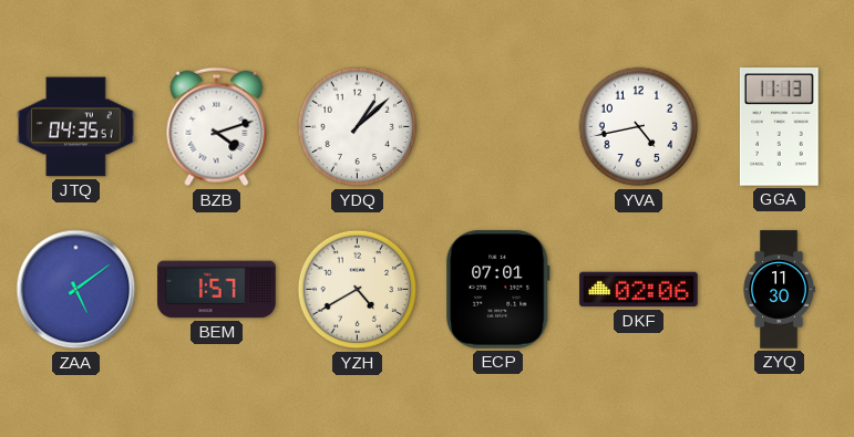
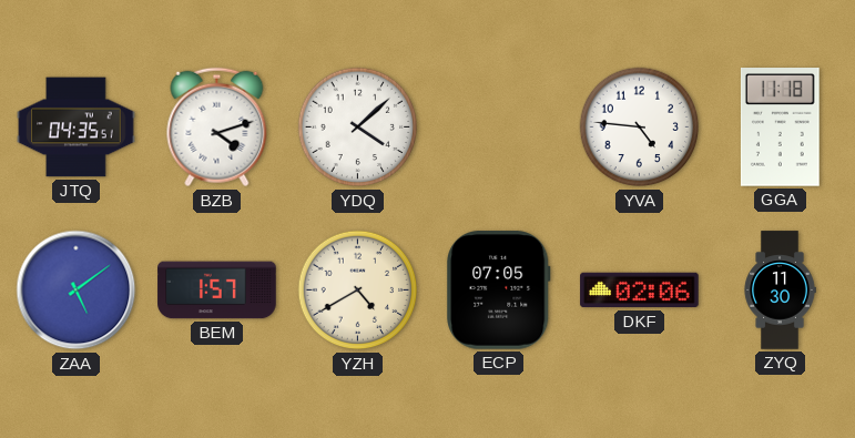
YDQ: 1:08 -> 4:08
YVA: 4:43 -> 4:46
GGA: 11:13 -> 11:18
ECP: 07:01 -> 07:05
